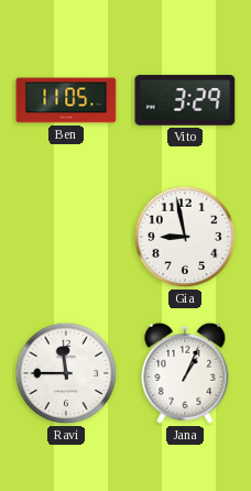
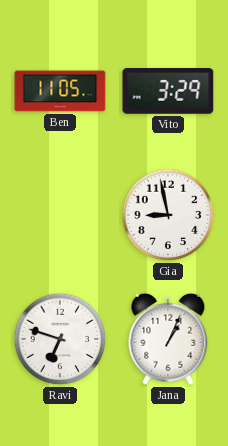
Ravi: 11:45 -> 6:48
